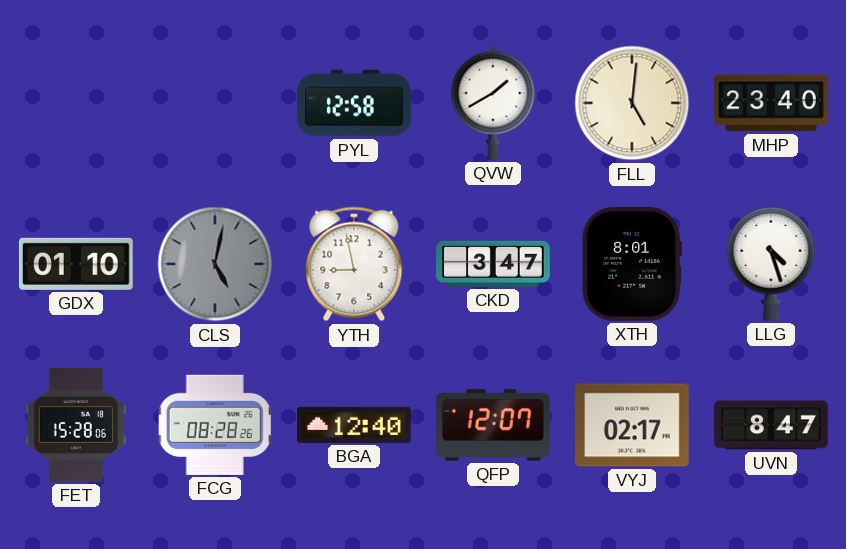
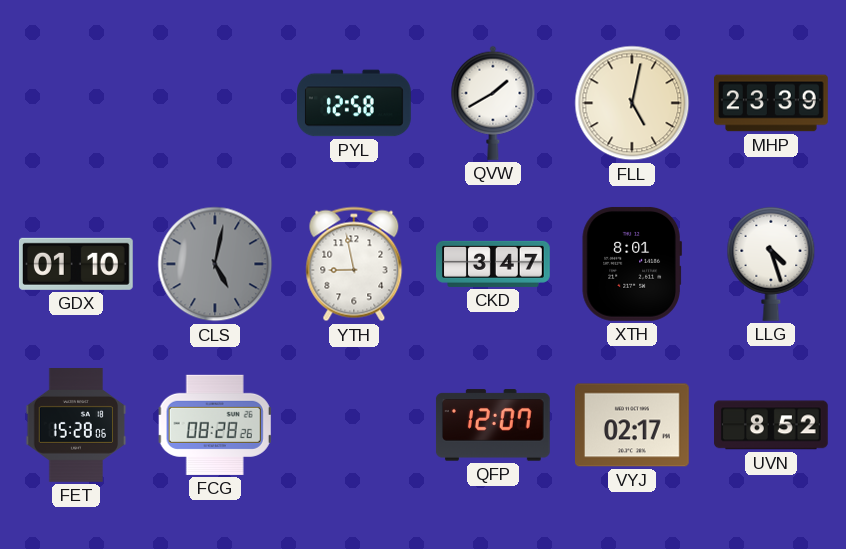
FLL: 5:01 -> 5:02
MHP: 23:40 -> 23:39
BGA: 12:40 -> none
UVN: 8:47 -> 8:52
